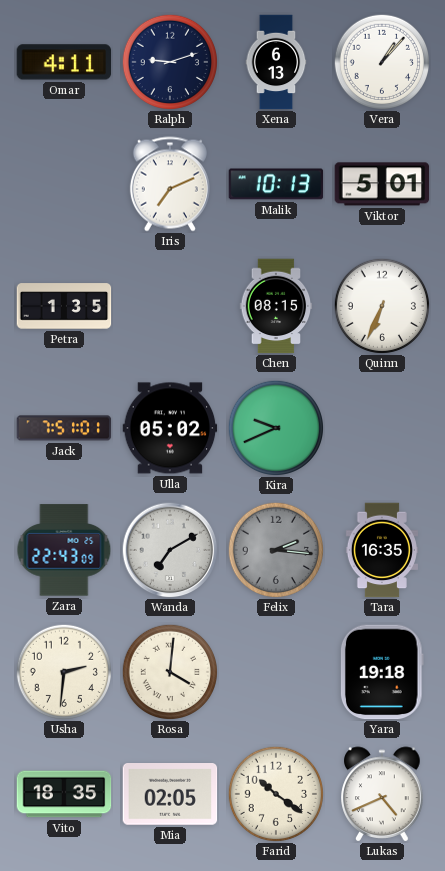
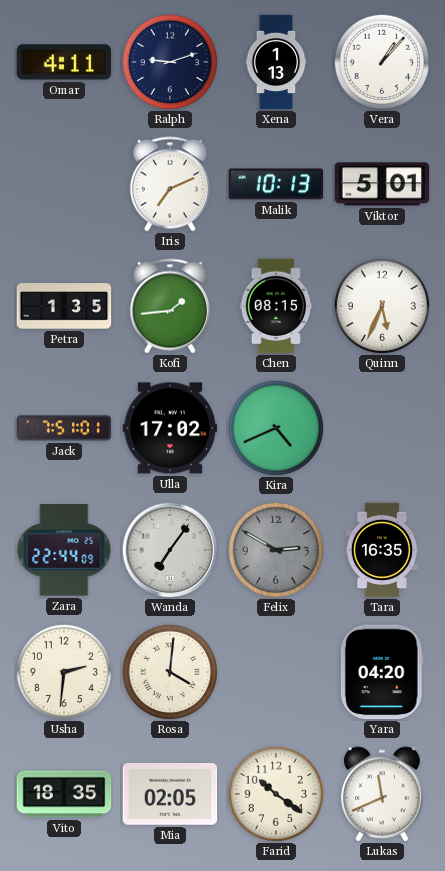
Xena: 6:13 -> 1:13
Kofi: none -> 1:44
Quinn: 6:34 -> 5:34
Ulla: 05:02 -> 17:02
Kira: 9:41 -> 4:41
Zara: 22:43 -> 22:44
Wanda: 7:10 -> 7:06
Felix: 2:16 -> 2:50
Yara: 19:18 -> 04:20
Lukas: 4:41 -> 11:41
